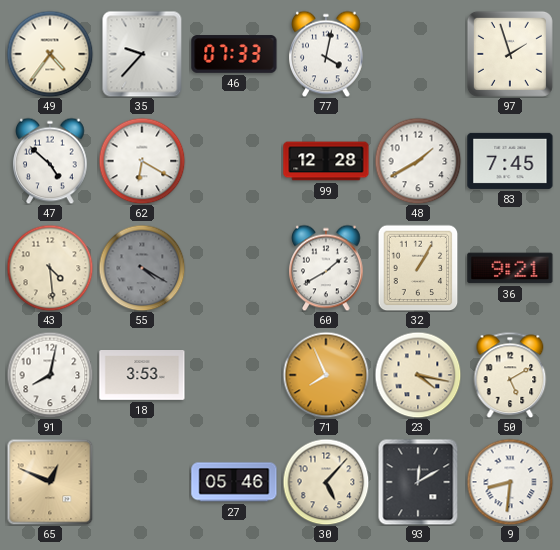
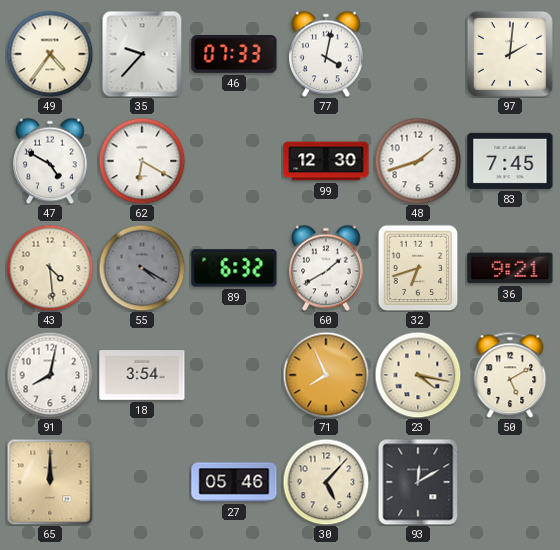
97: 1:57 -> 2:01
47: 4:52 -> 4:50
99: 12:28 -> 12:30
48: 1:40 -> 1:42
89: none -> 6:32
32: 1:05 -> 6:42
18: 3:53 -> 3:54
65: 12:49 -> 12:00
9: 8:31 -> none
